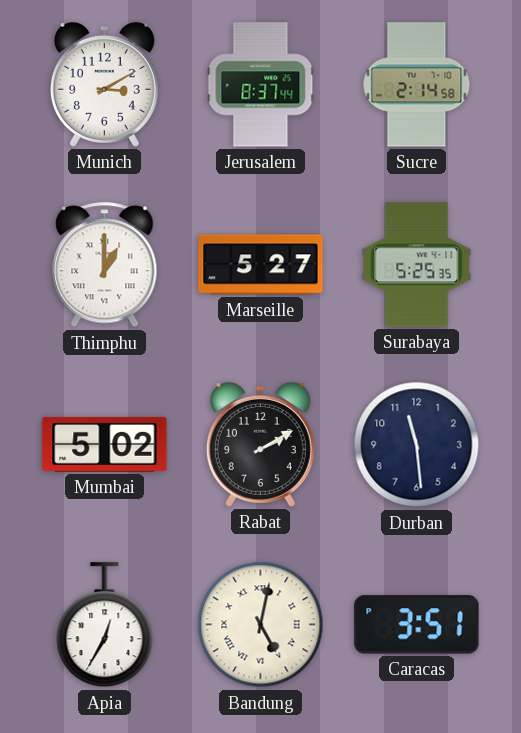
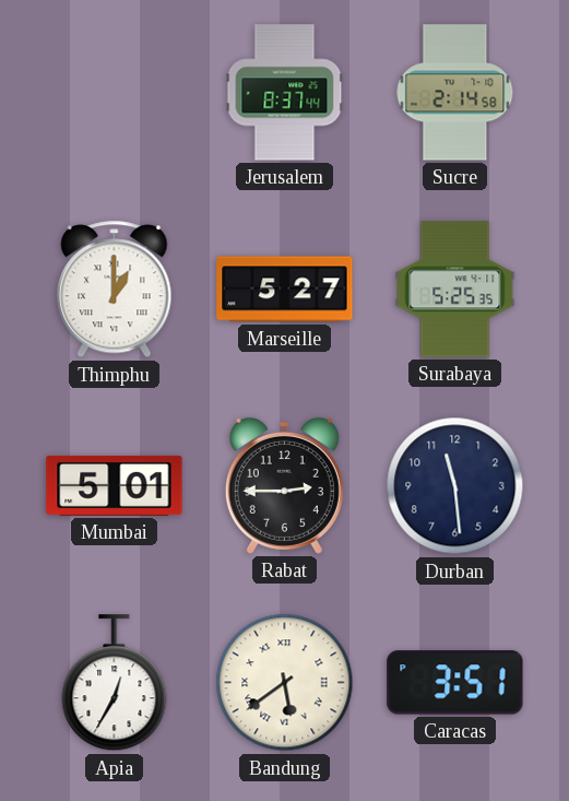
Munich: 3:10 -> none
Mumbai: 5:02 -> 5:01
Rabat: 2:10 -> 2:45
Bandung: 5:02 -> 5:39
